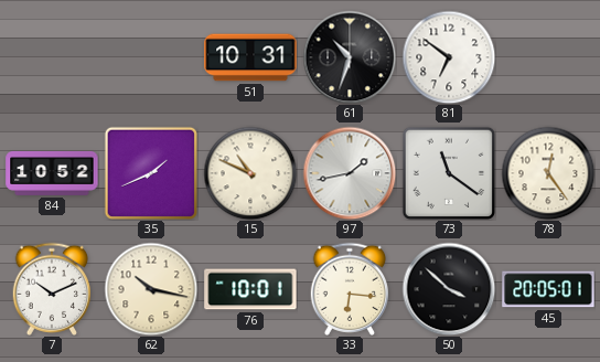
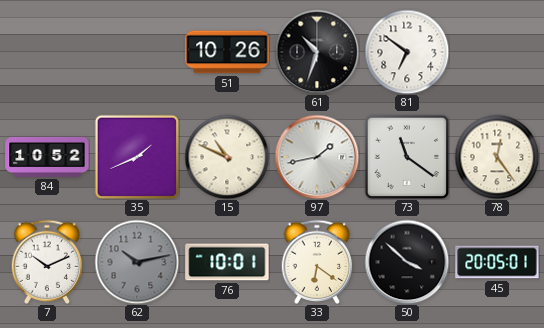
51: 10:31 -> 10:26
62: 10:17 -> 10:13
62 dial: cream -> grey
33: 6:16 -> 6:21
